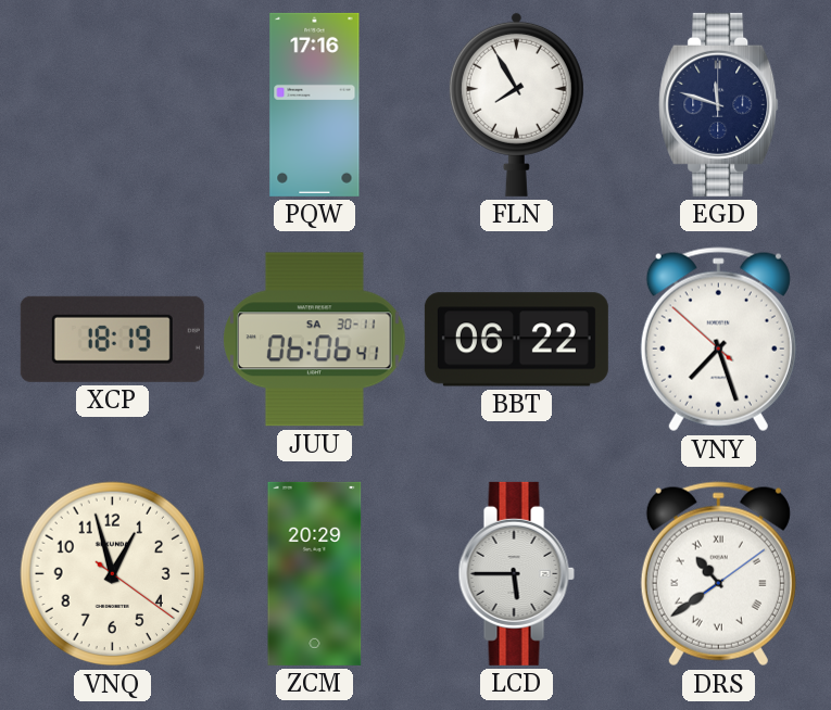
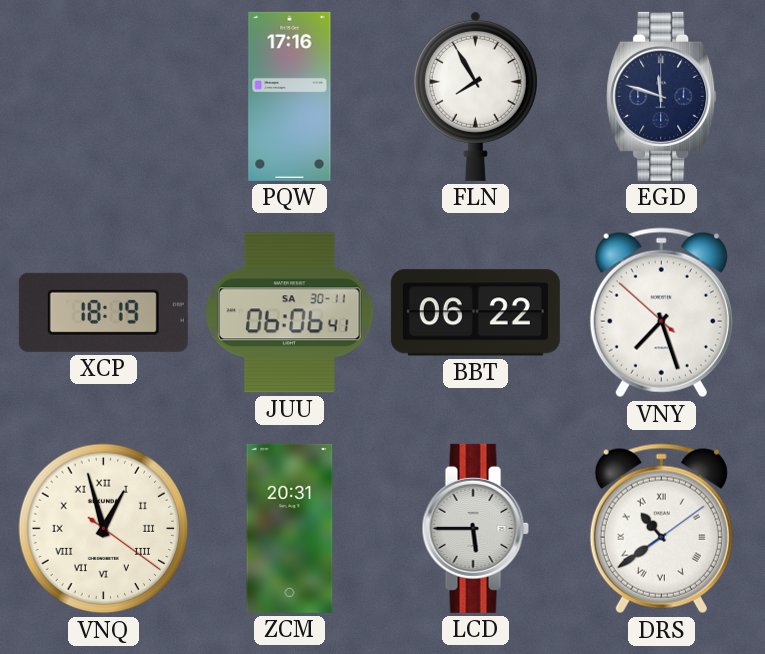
VNQ numerals: Arabic -> Roman
ZCM: 20:29 -> 20:31
